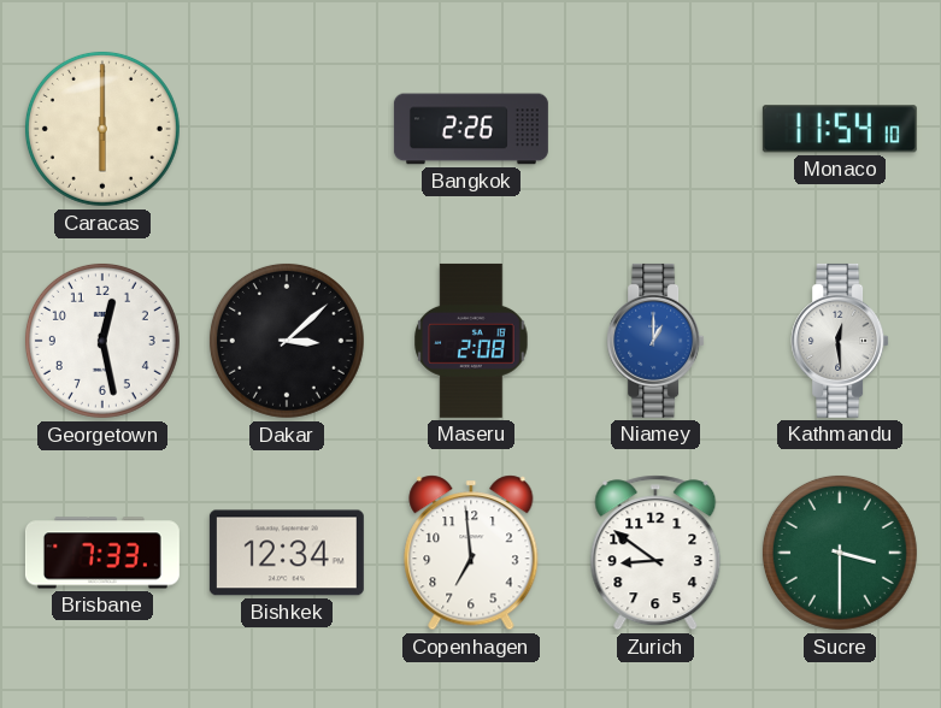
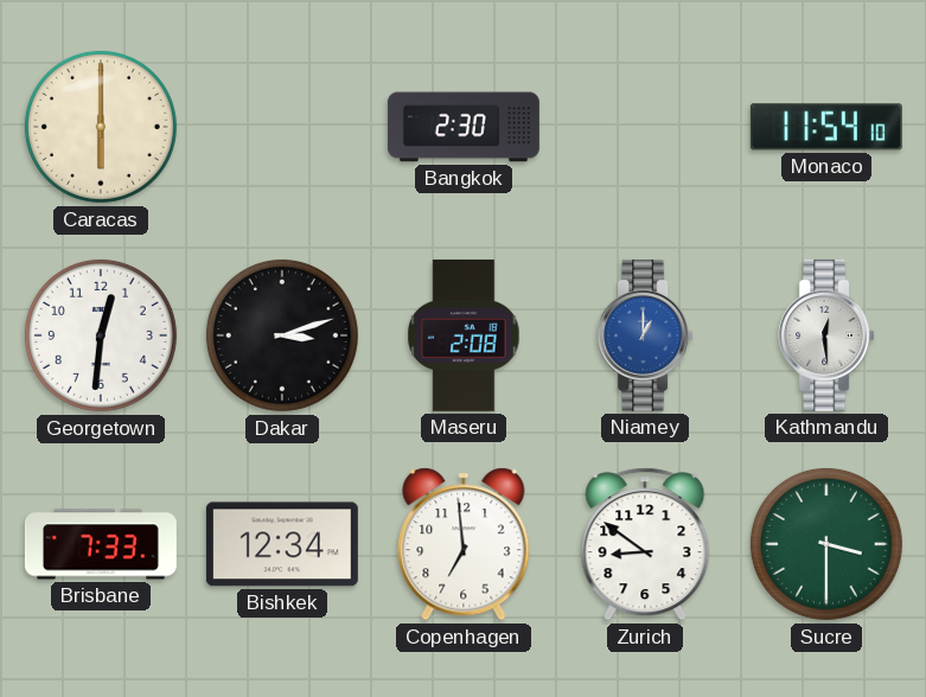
Bangkok: 2:26 -> 2:30
Georgetown: 12:28 -> 12:31
Dakar: 3:08 -> 3:12
